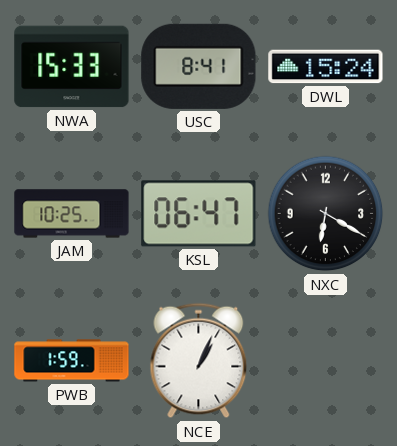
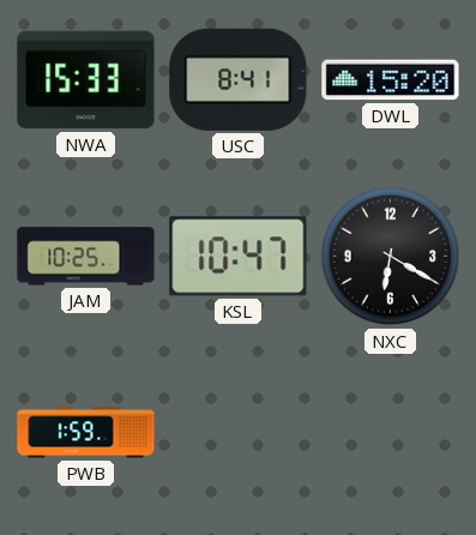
DWL: 15:24 -> 15:20
KSL: 06:47 -> 10:47
NCE: 1:04 -> none
